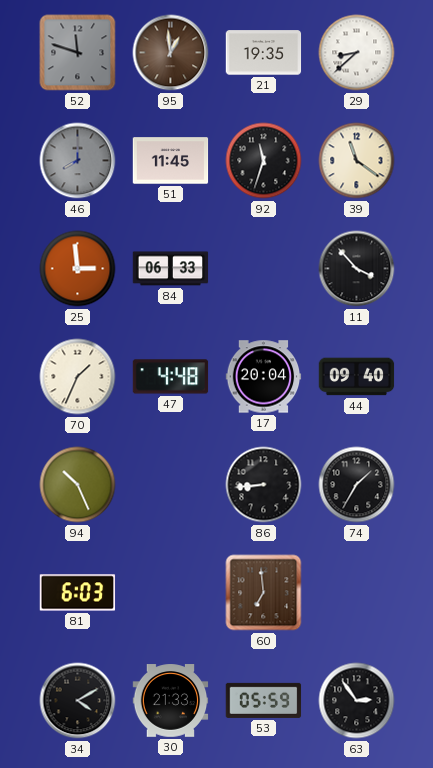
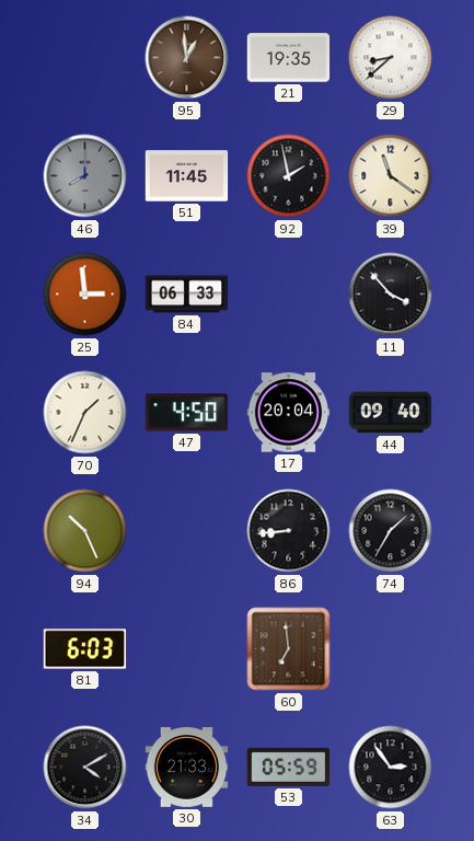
52: 11:48 -> none
92: 11:33 -> 1:58
47: 4:48 -> 4:50
